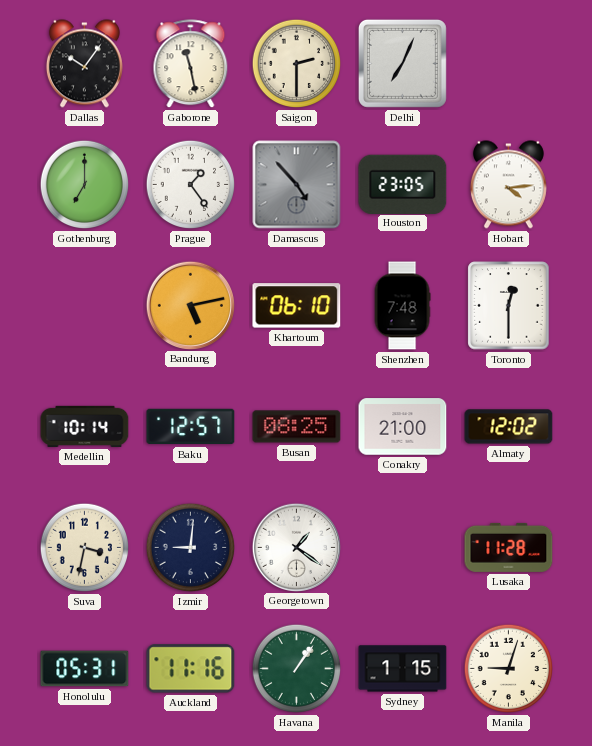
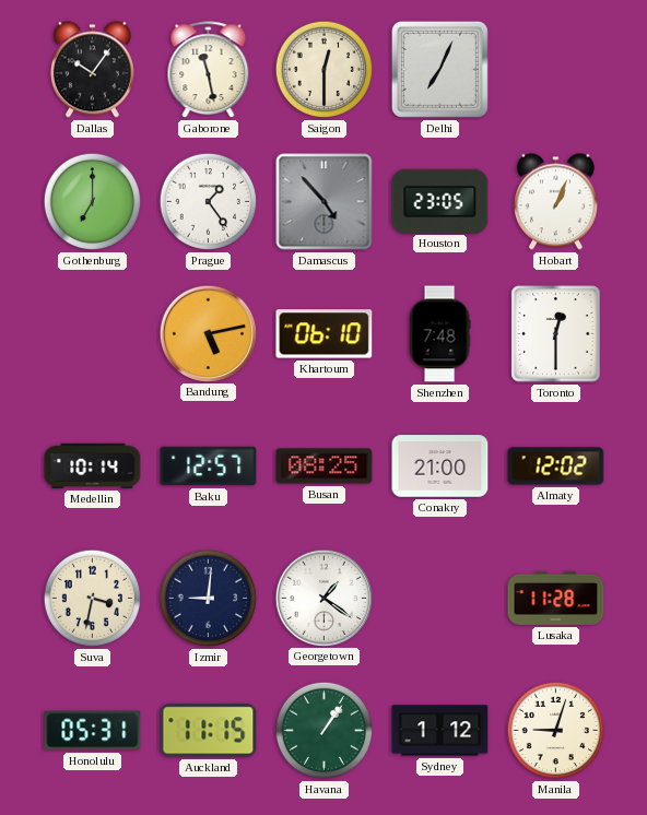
Saigon: 2:30 -> 12:30
Hobart: 4:14 -> 1:04
Auckland: 11:16 -> 11:15
Sydney: 1:15 -> 1:12
